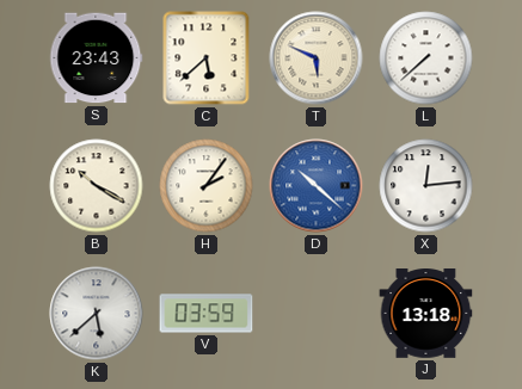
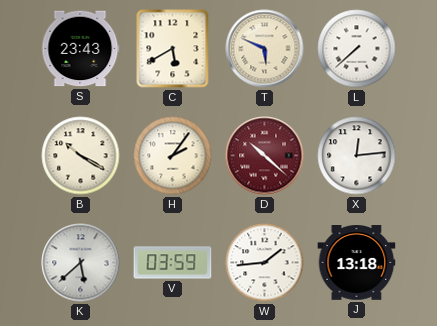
C: 5:38 -> 5:40
D dial: blue -> burgundy
W: none -> 1:44
